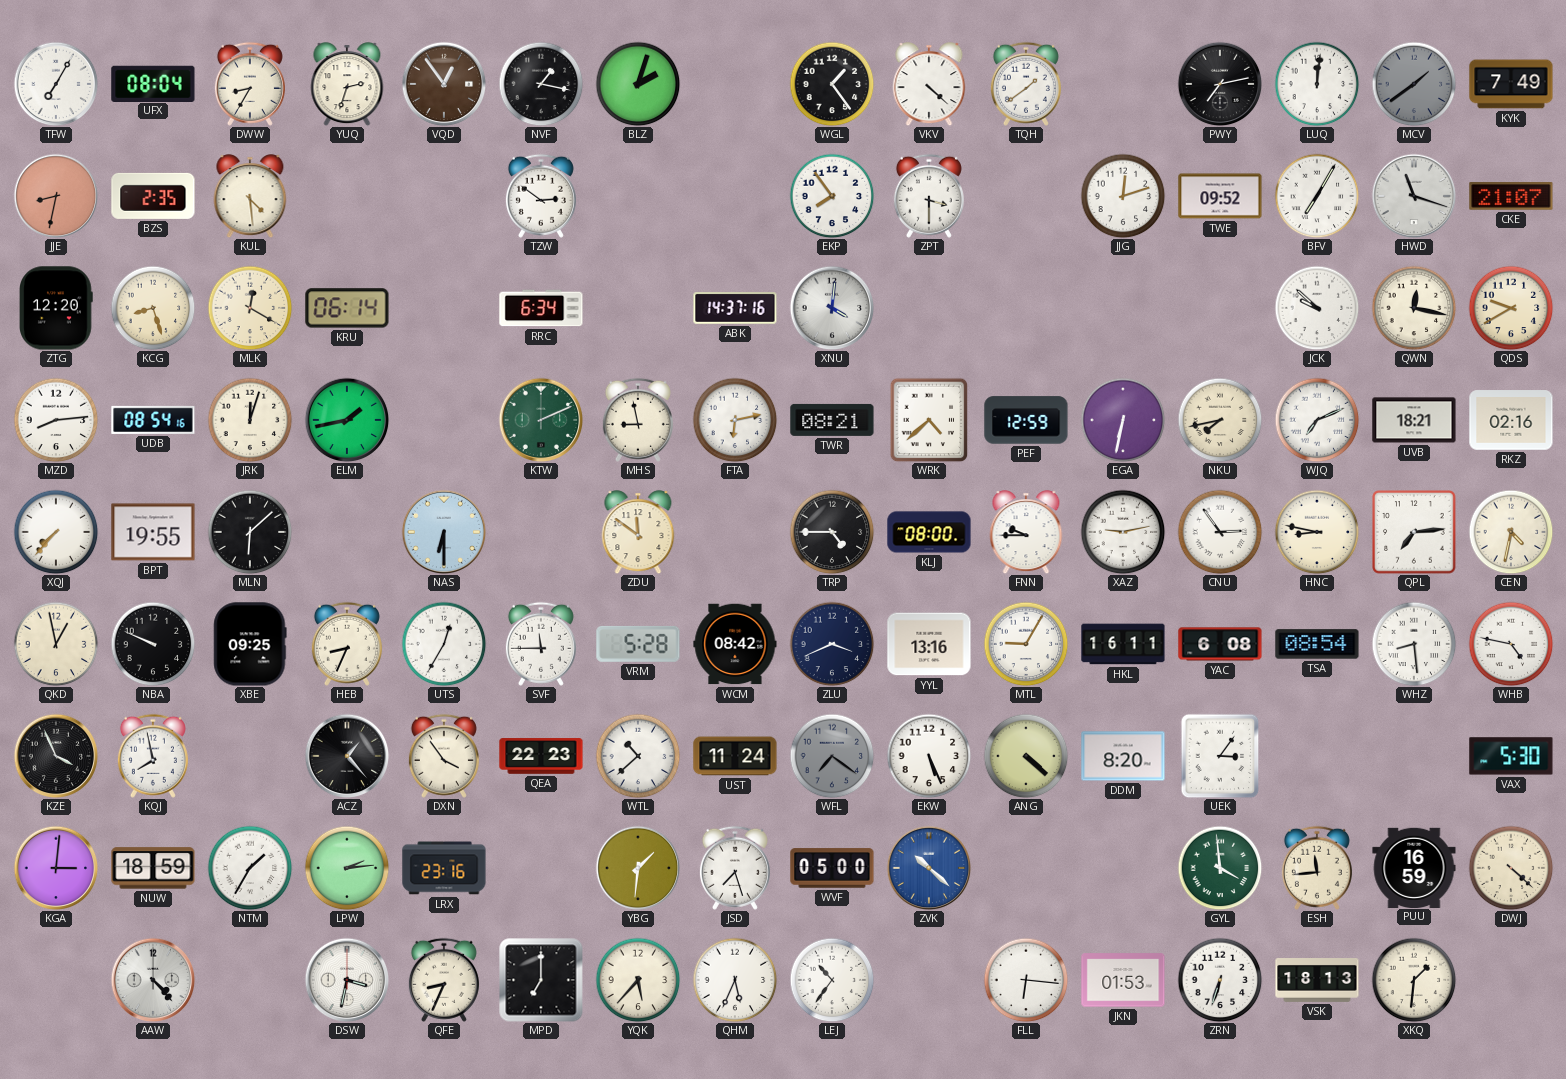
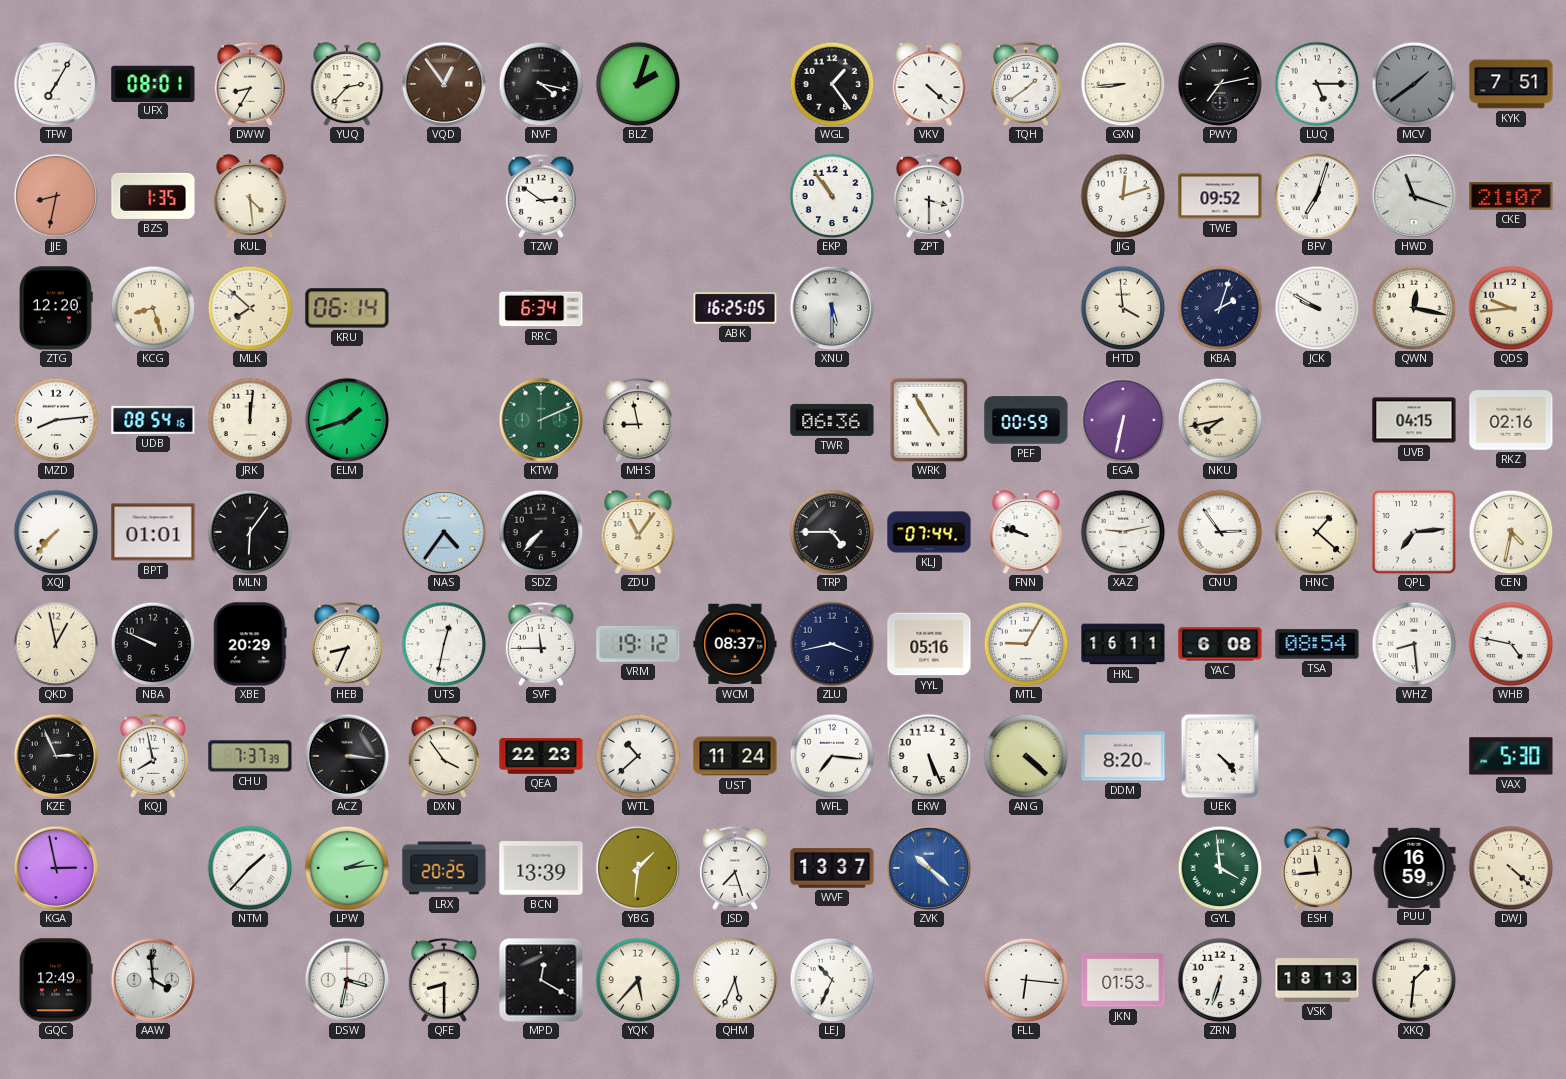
UFX: 08:04 -> 08:01
YUQ: 2:33 -> 2:37
NVF: 1:17 -> 4:17
GXN: none -> 8:44
LUQ: 12:01 -> 5:15
KYK: 7:49 -> 7:51
BZS: 2:35 -> 1:35
EKP: 7:54 -> 10:54
BFV: 7:05 -> 7:03
MLK: 12:20 -> 7:52
ABK: 14:37 -> 16:25
XNU: 4:01 -> 5:30
HTD: none -> 3:59
KBA: none -> 2:03
JCK: 9:52 -> 9:50
QDS: 9:40 -> 9:44
JRK: 12:03 -> 12:01
ELM: 1:43 -> 1:42
FTA: 6:13 -> none
TWR: 08:21 -> 06:36
WRK: 4:38 -> 4:55
PEF: 12:59 -> 00:59
WJQ: 7:11 -> none
UVB: 18:21 -> 04:15
BPT: 19:55 -> 01:01
MLN: 6:08 -> 6:06
NAS: 6:30 -> 4:36
SDZ: none -> 7:37
ZDU: 11:51 -> 11:06
KLJ: 08:00 -> 07:44
FNN: 9:45 -> 9:48
HNC: 8:47 -> 1:22
XBE: 09:25 -> 20:29
UTS: 12:35 -> 12:32
VRM: 5:28 -> 19:12
WCM: 08:42 -> 08:37
ZLU: 3:41 -> 3:43
YYL: 13:16 -> 05:16
KZE: 3:56 -> 2:56
CHU: none -> 7:37
ACZ: 1:23 -> 3:16
WFL: 7:21 -> 7:16
WFL dial: grey -> white
UEK: 3:06 -> 4:23
KGA: 3:01 -> 2:58
NUW: 18:59 -> none
NTM: 1:35 -> 1:37
LRX: 23:16 -> 20:25
BCN: none -> 13:39
WVF: 05:00 -> 13:37
GQC: none -> 12:49
AAW: 4:23 -> 3:59
QFE: 8:34 -> 8:30
MPD: 7:00 -> 12:20
LEJ: 10:36 -> 10:34
